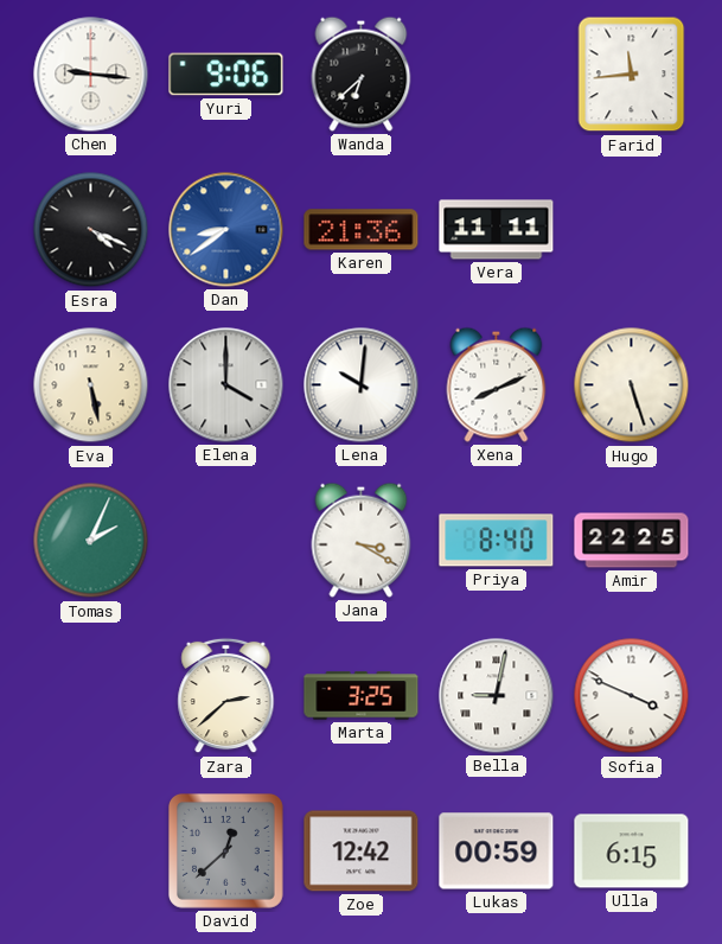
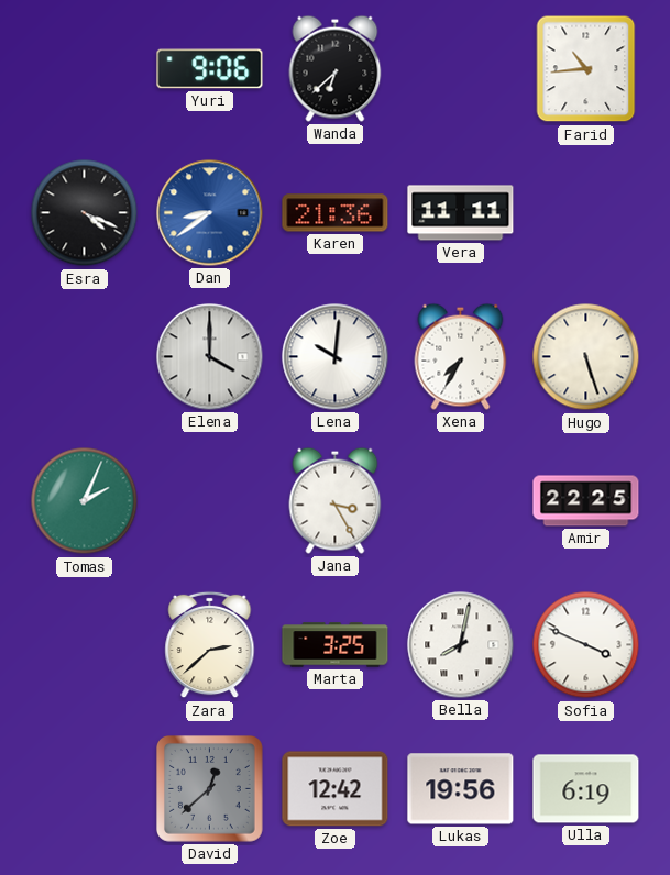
Chen: 9:16 -> none
Farid: 11:44 -> 10:44
Eva: 5:28 -> none
Xena: 8:11 -> 7:35
Jana: 3:20 -> 3:25
Priya: 8:40 -> none
Bella: 9:02 -> 8:02
Lukas: 00:59 -> 19:56
Ulla: 6:15 -> 6:19
